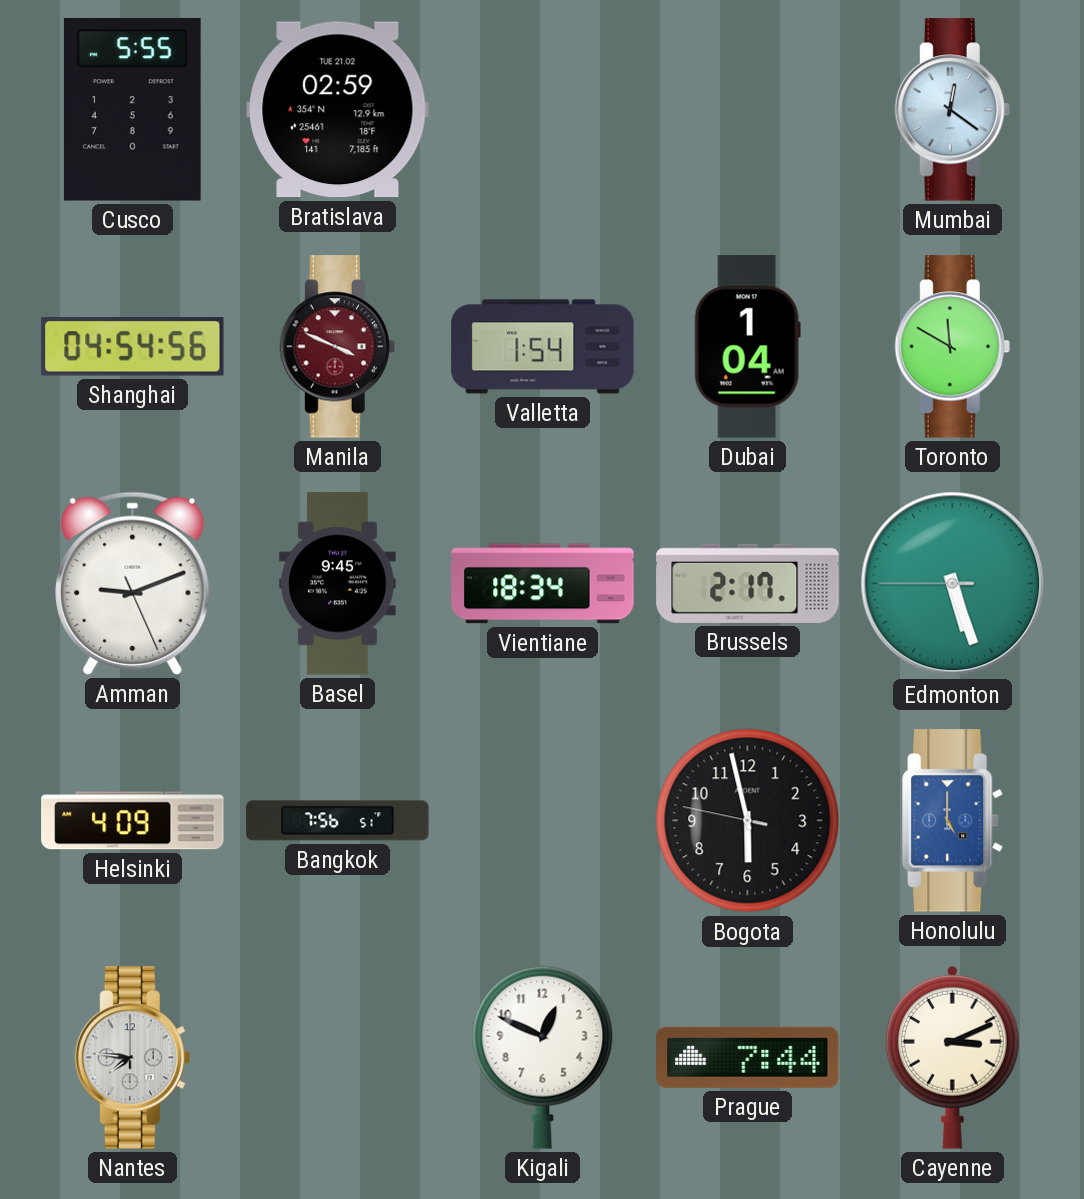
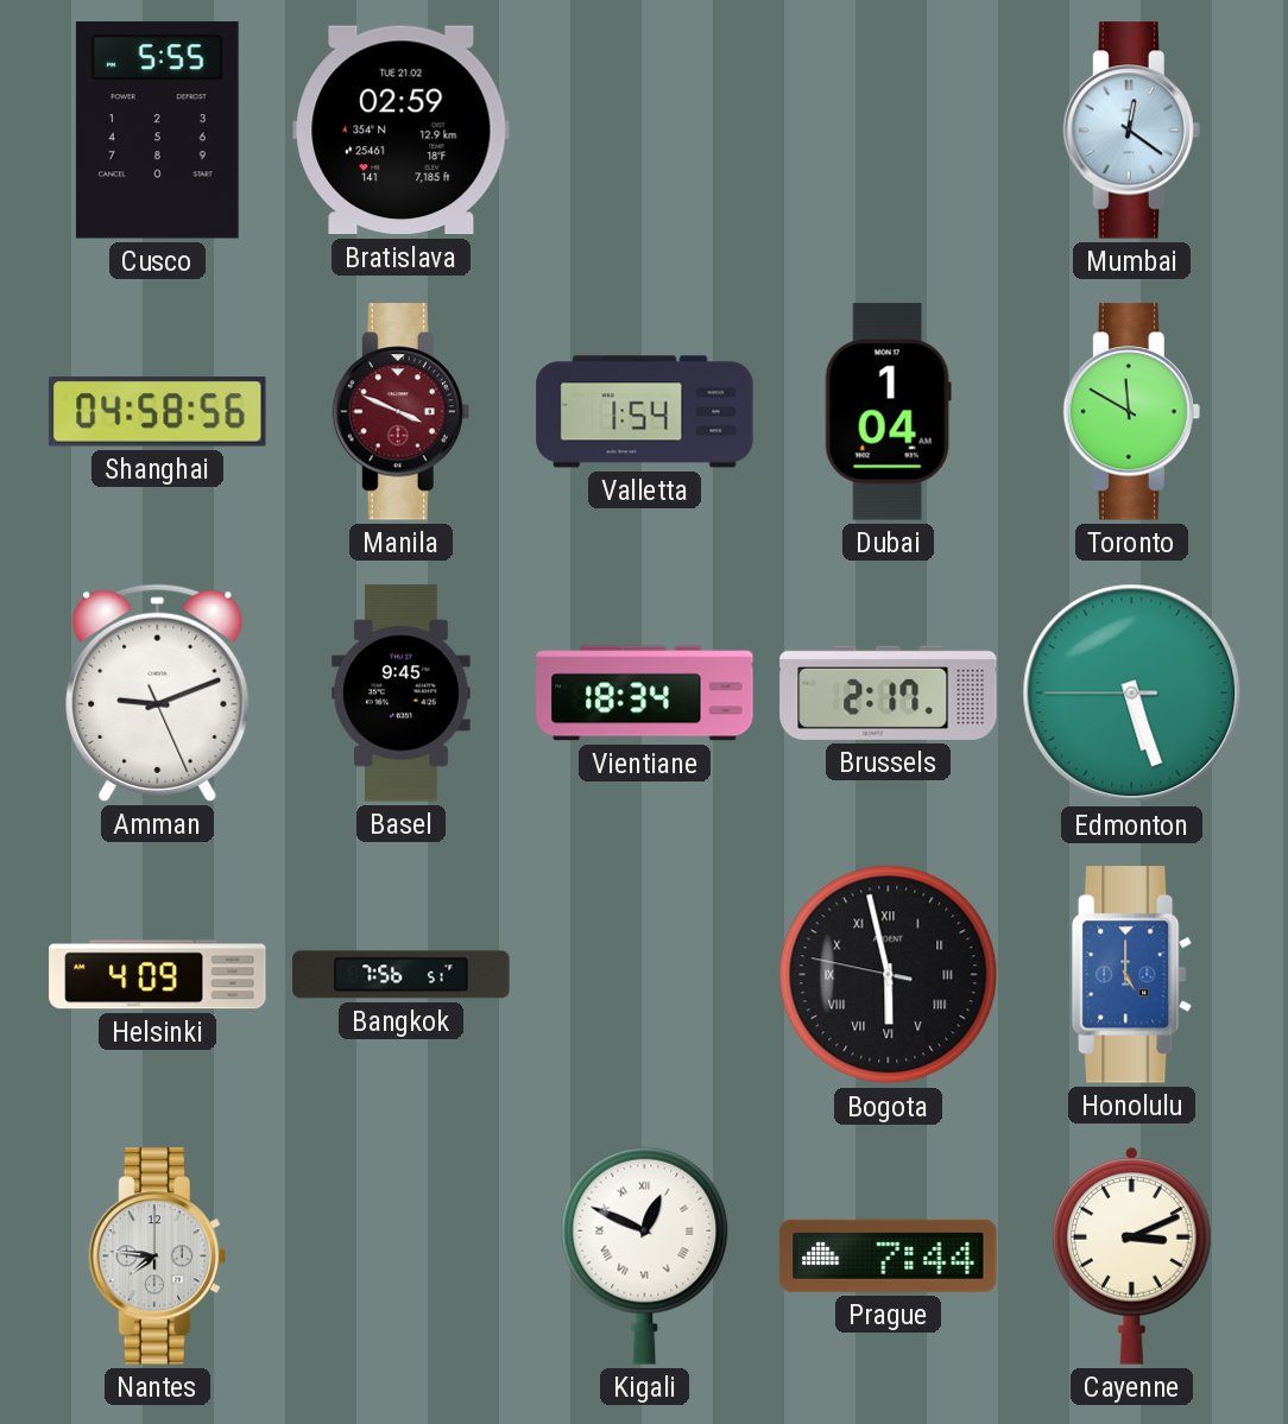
Shanghai: 04:54 -> 04:58
Bogota numerals: Arabic -> Roman
Kigali numerals: Arabic -> Roman
